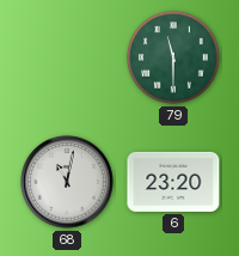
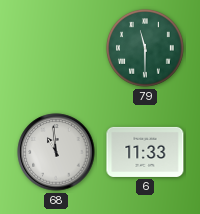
68: 11:02 -> 10:59
6: 23:20 -> 11:33
